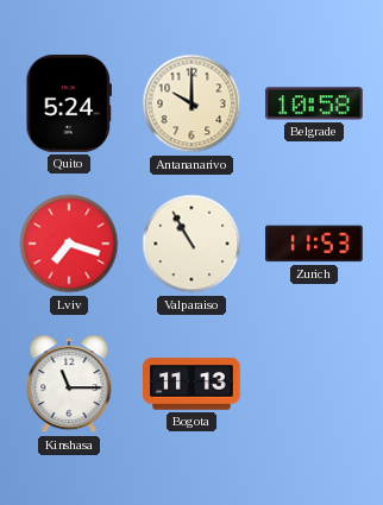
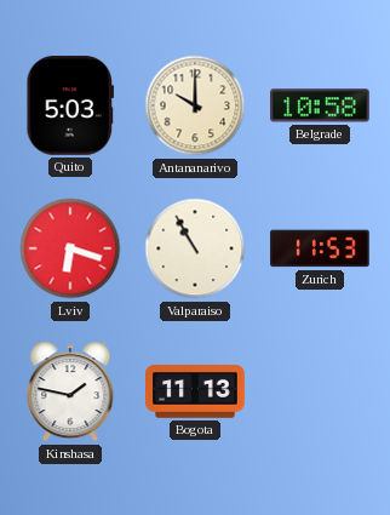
Quito: 5:24 -> 5:03
Lviv: 7:18 -> 6:18
Kinshasa: 11:15 -> 1:47
